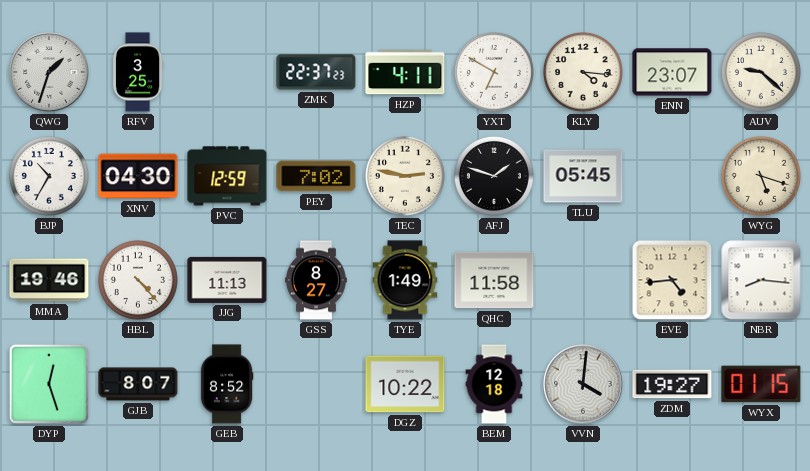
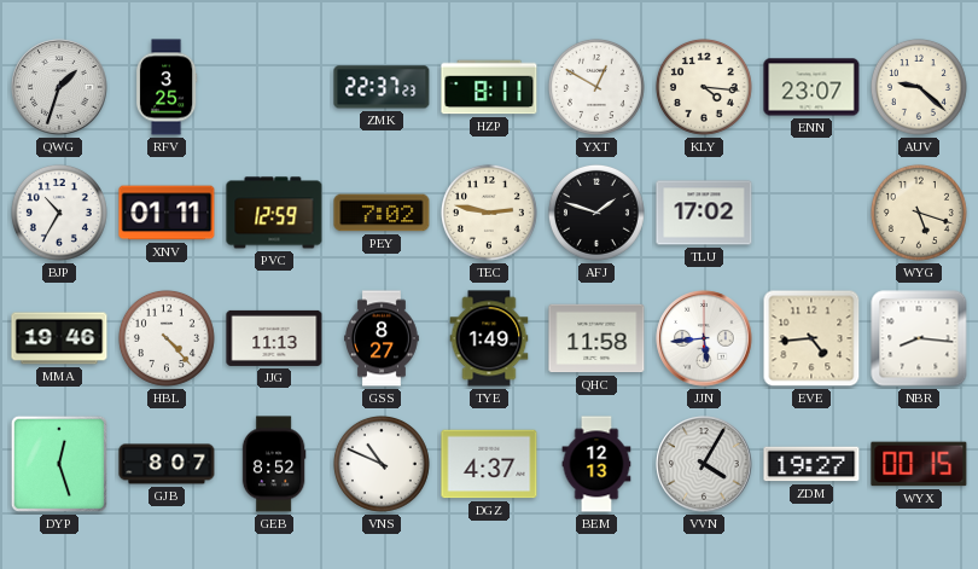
HZP: 4:11 -> 8:11
YXT: 6:50 -> 12:50
XNV: 04:30 -> 01:11
TLU: 05:45 -> 17:02
JJN: none -> 5:44
VNS: none -> 10:49
DGZ: 10:22 -> 4:37
BEM: 12:18 -> 12:13
VVN: 4:01 -> 4:05
WYX: 01:15 -> 00:15
